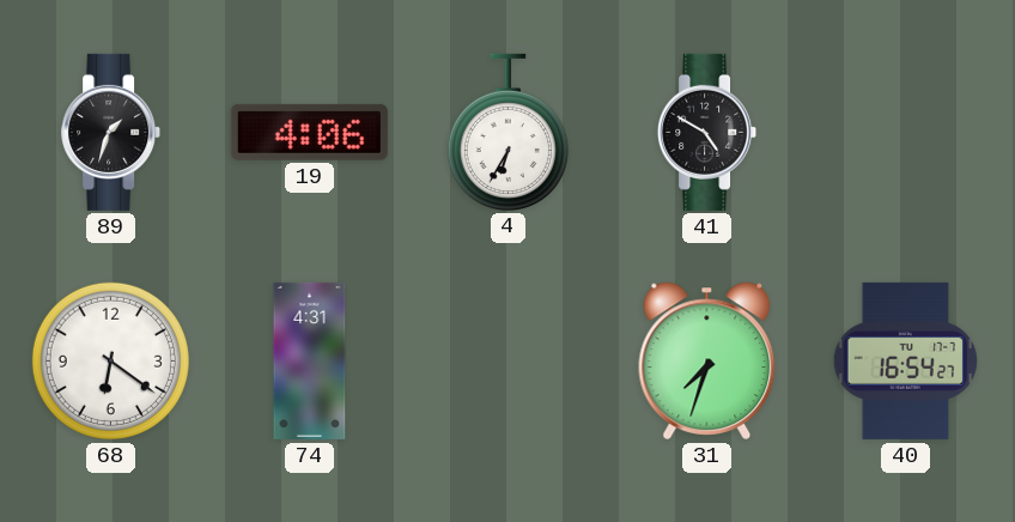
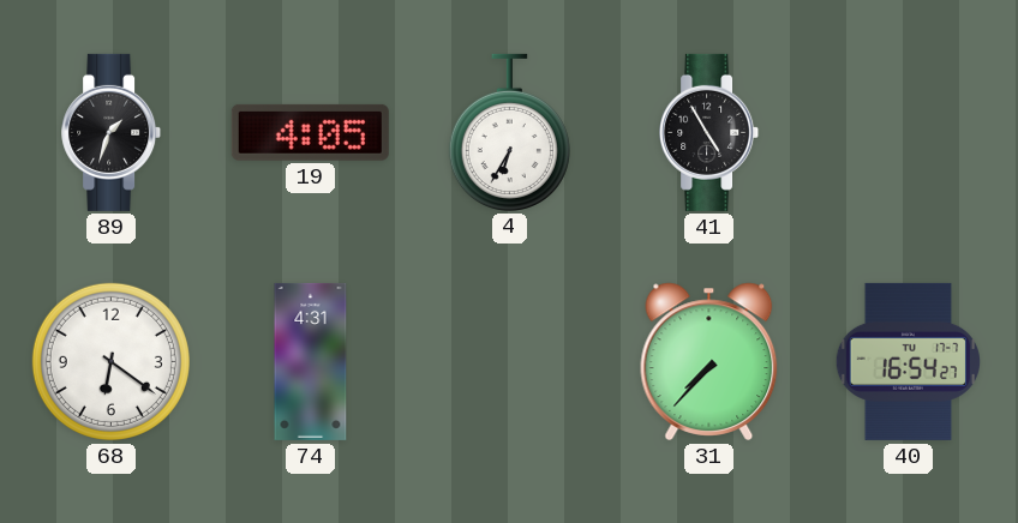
19: 4:06 -> 4:05
41: 4:50 -> 4:55
31: 7:33 -> 7:37
